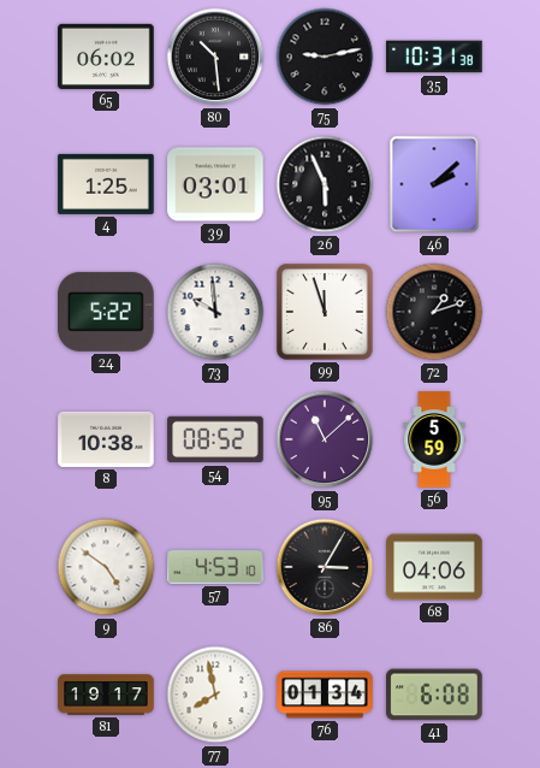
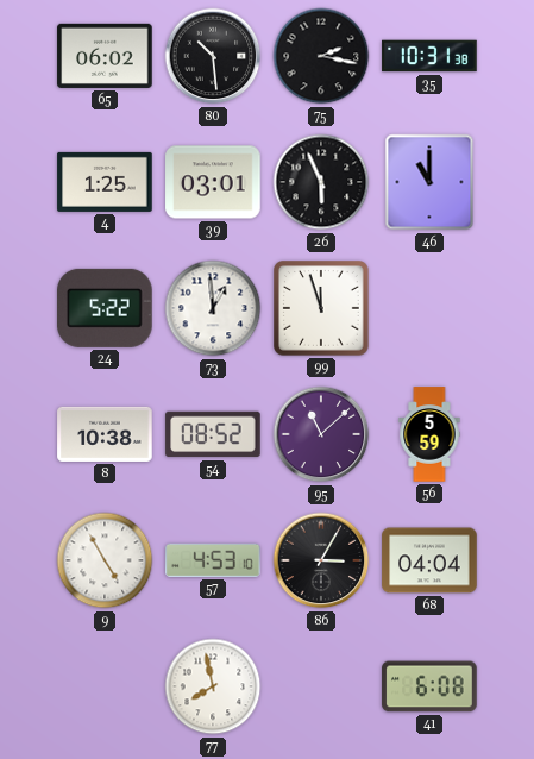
75: 9:13 -> 2:17
46: 2:08 -> 11:00
73: 9:59 -> 12:59
72: 1:12 -> none
9: 4:51 -> 4:55
68: 04:06 -> 04:04
81: 19:17 -> none
76: 01:34 -> none
